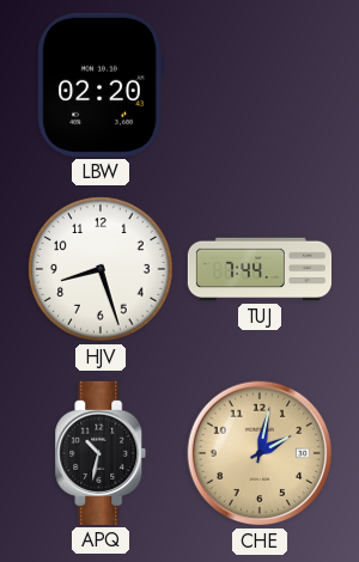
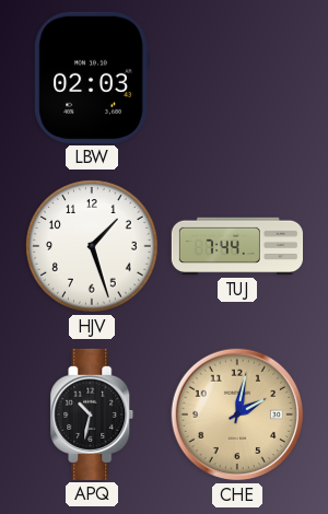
LBW: 02:20 -> 02:03
HJV: 8:27 -> 1:27
